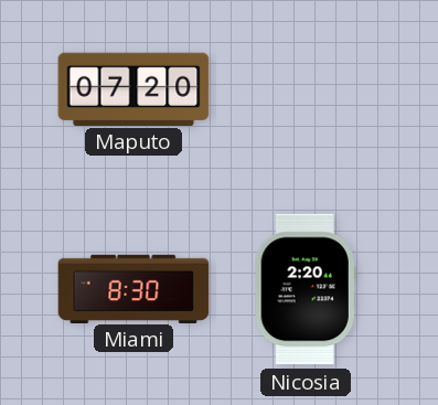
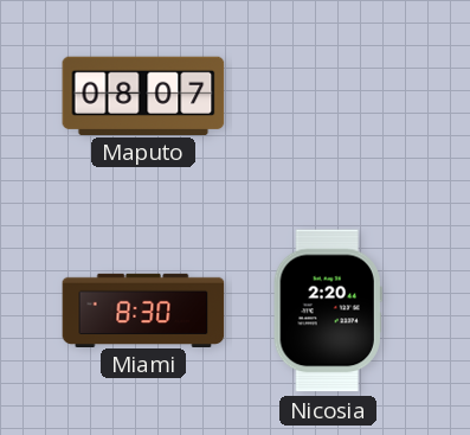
Maputo: 07:20 -> 08:07
